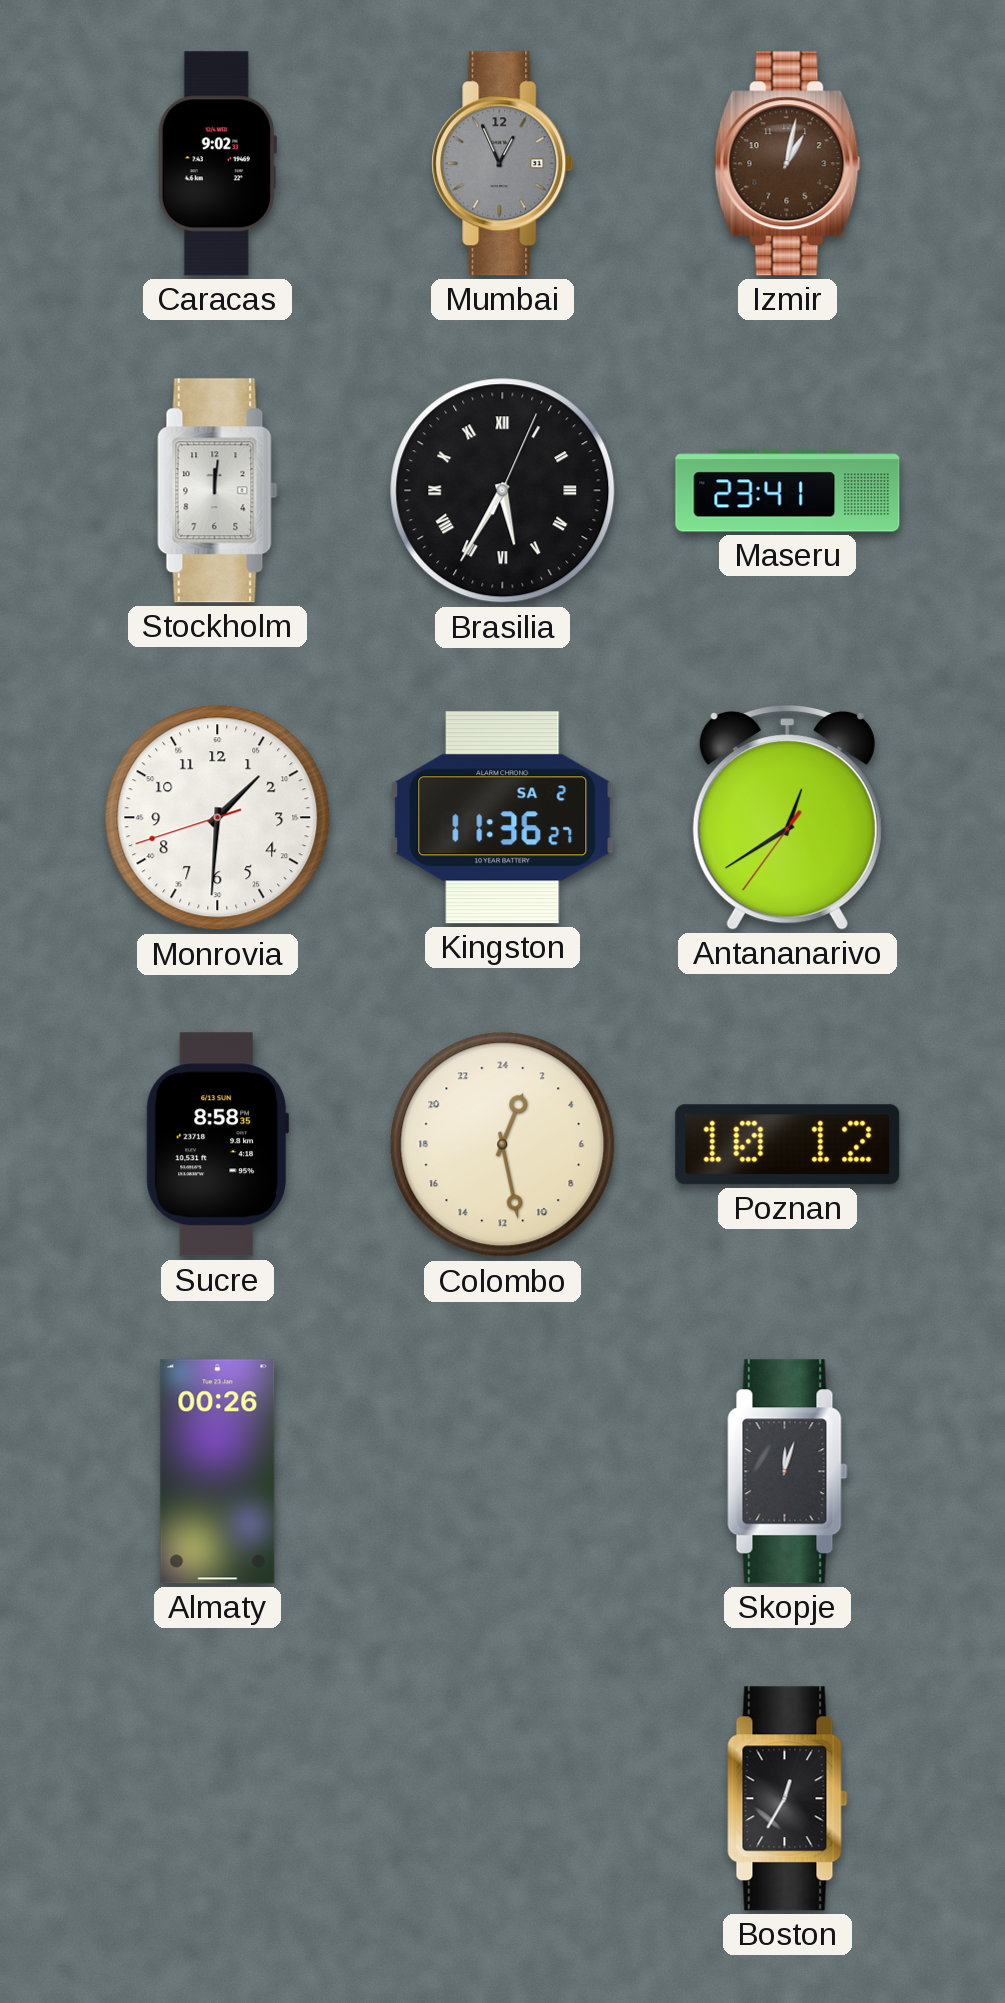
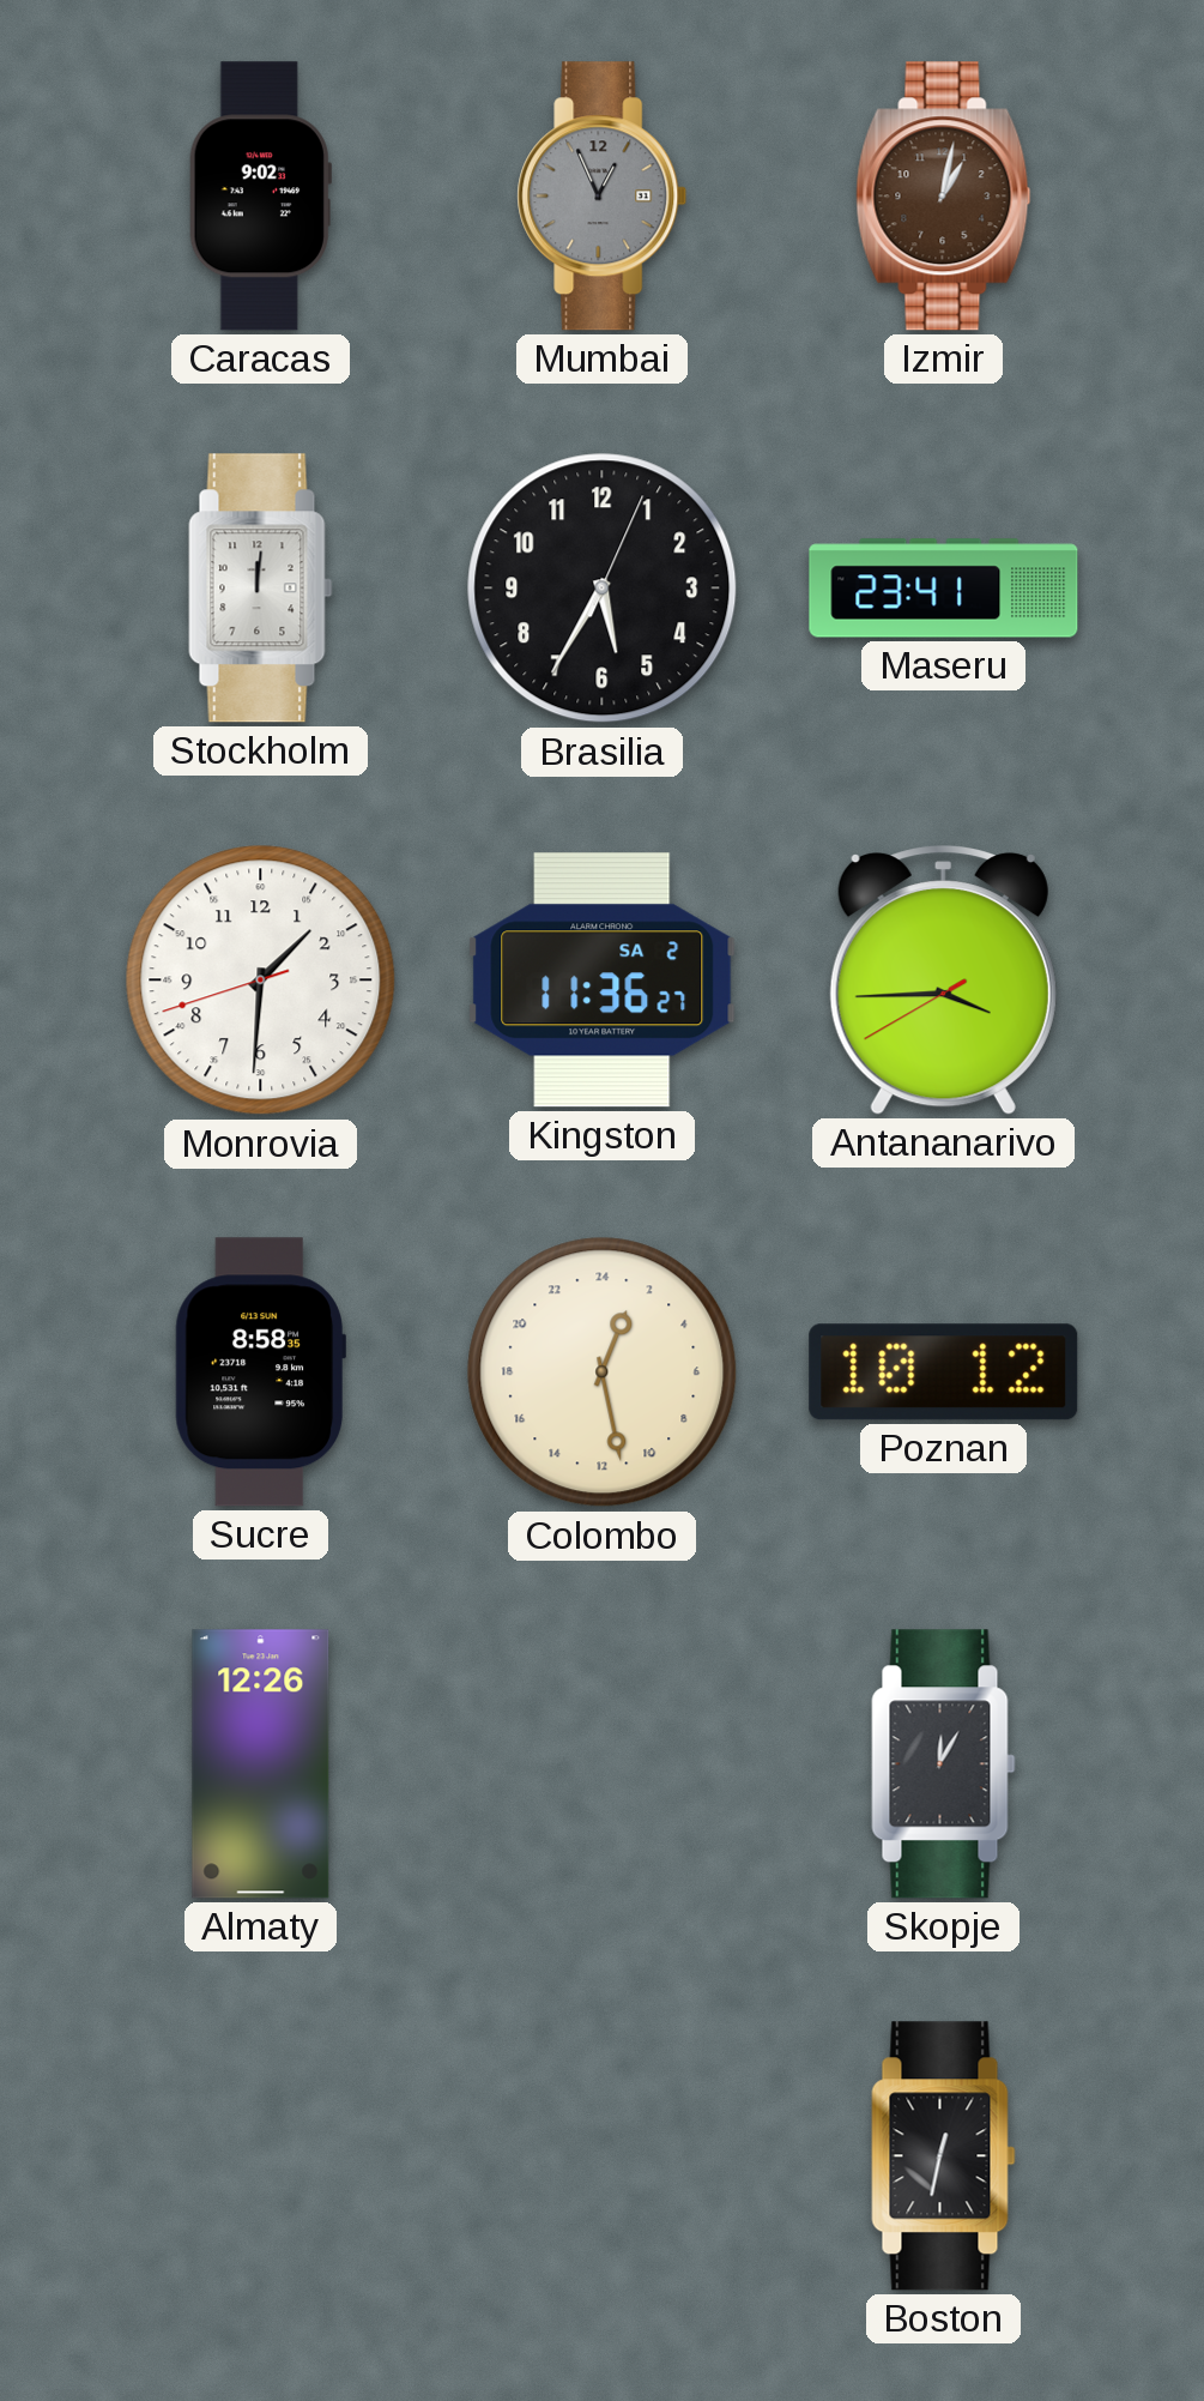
Brasilia numerals: Roman -> Arabic
Antananarivo: 12:39 -> 3:44
Almaty: 00:26 -> 12:26
Skopje: 12:03 -> 12:05
Boston: 12:35 -> 12:32
